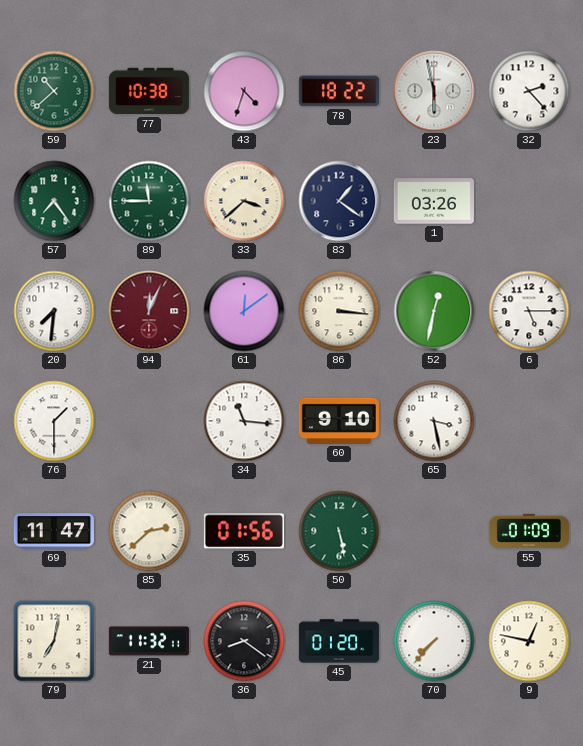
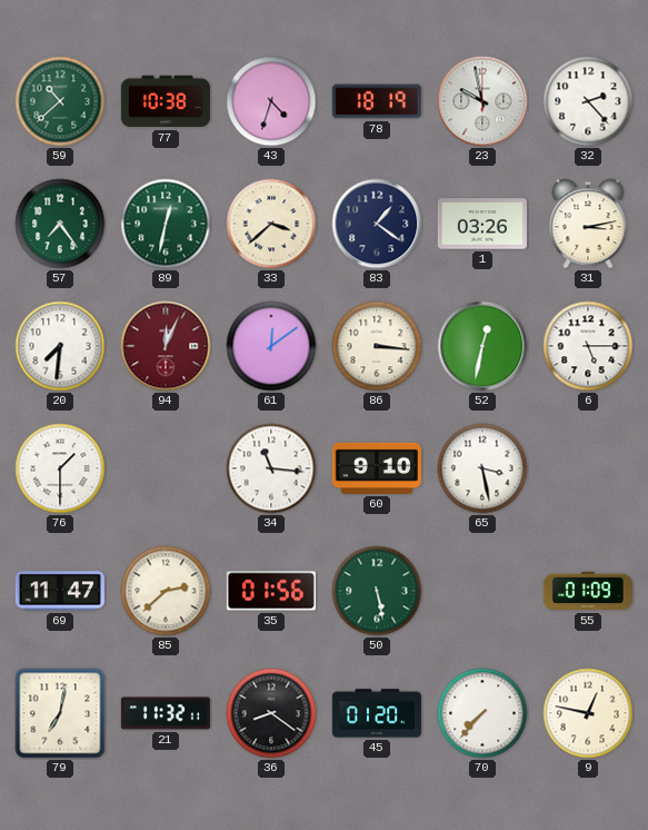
78: 18:22 -> 18:19
23: 5:58 -> 9:58
89: 11:45 -> 12:32
31: none -> 3:13
